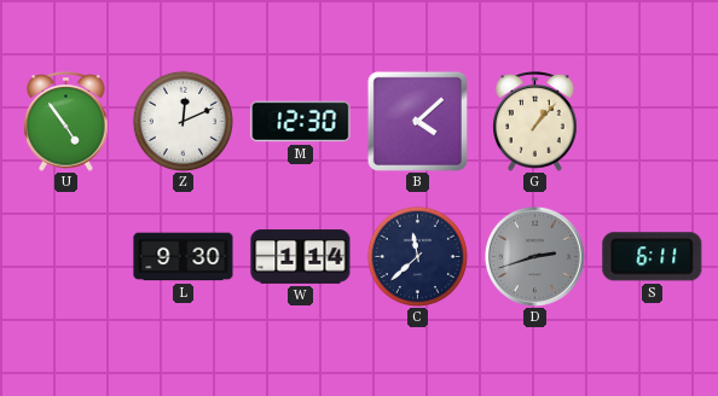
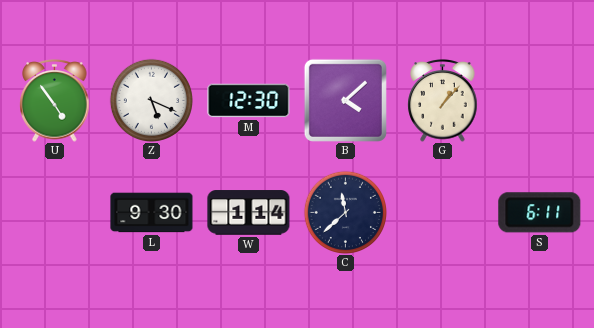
Z: 12:11 -> 5:19
D: 2:42 -> none
